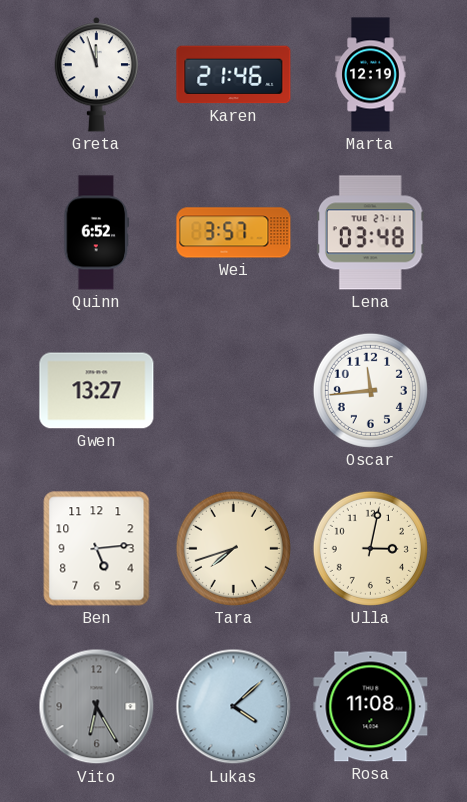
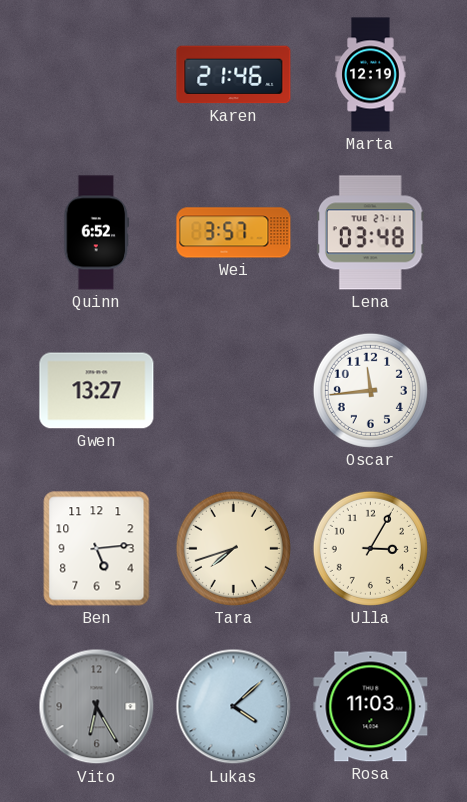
Greta: 11:57 -> none
Ulla: 3:02 -> 3:05
Rosa: 11:08 -> 11:03
